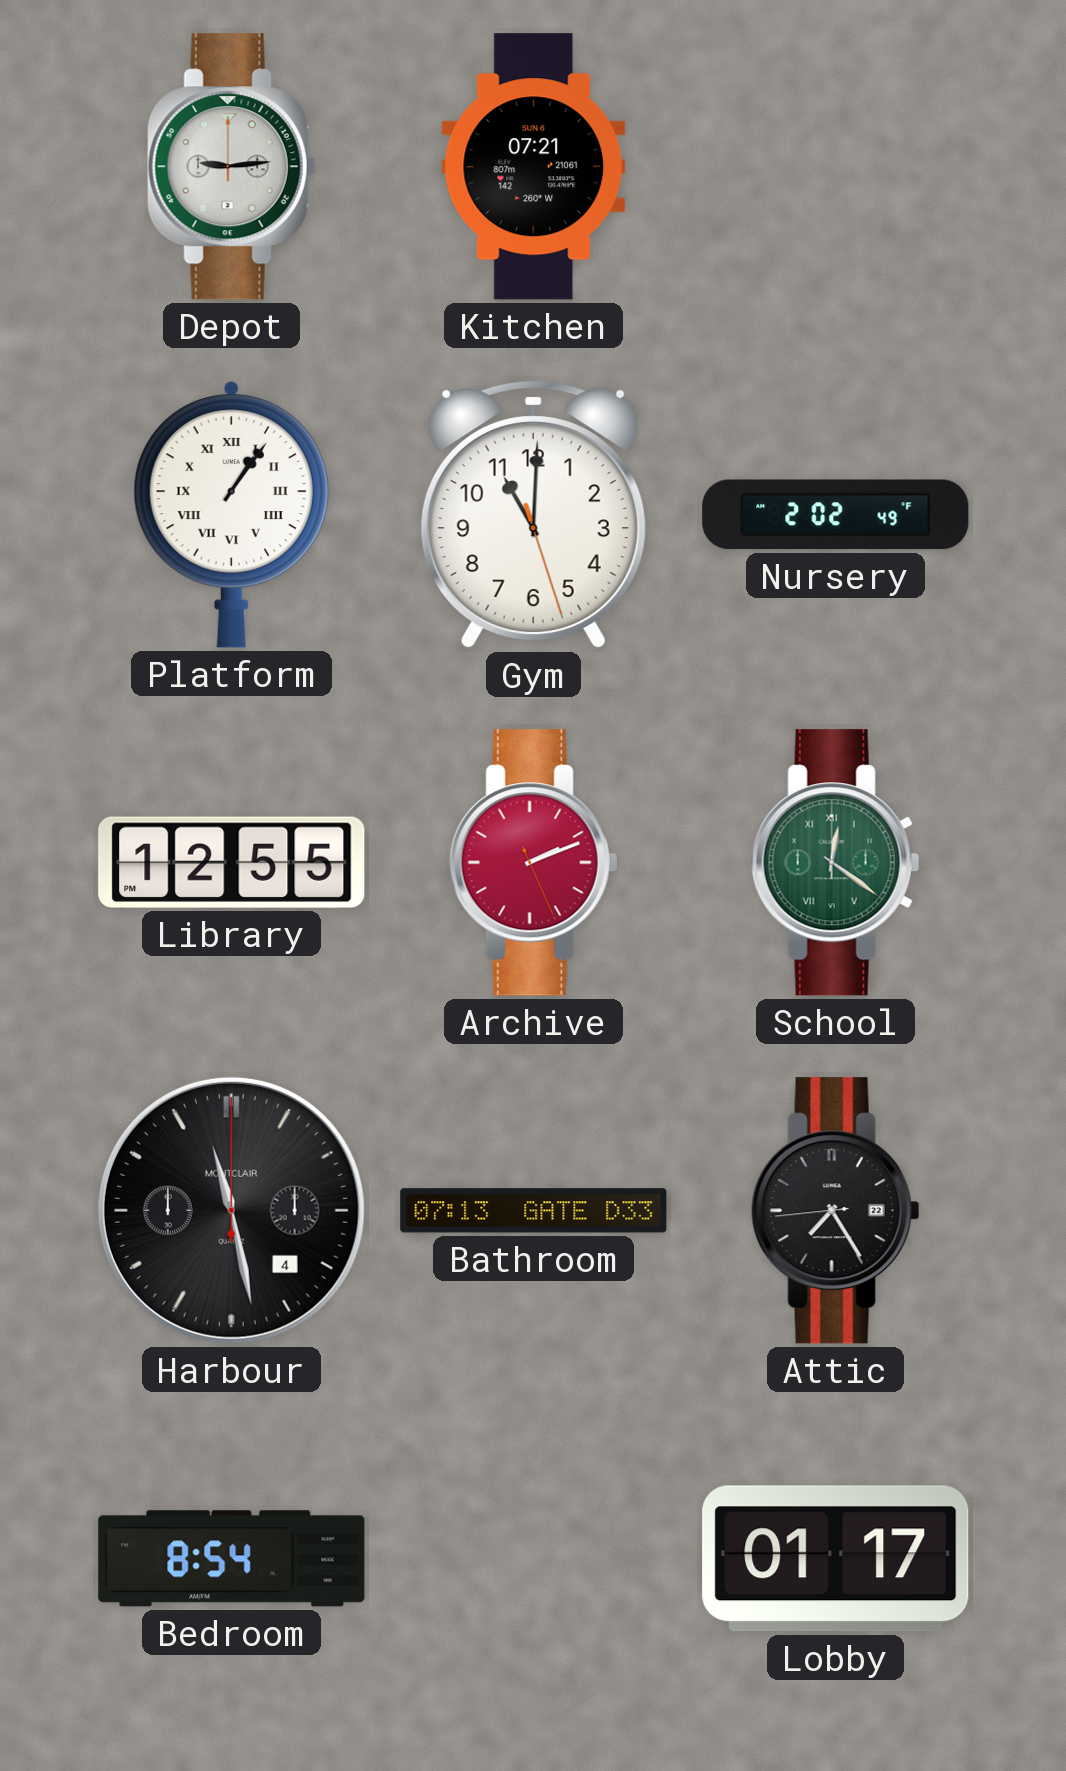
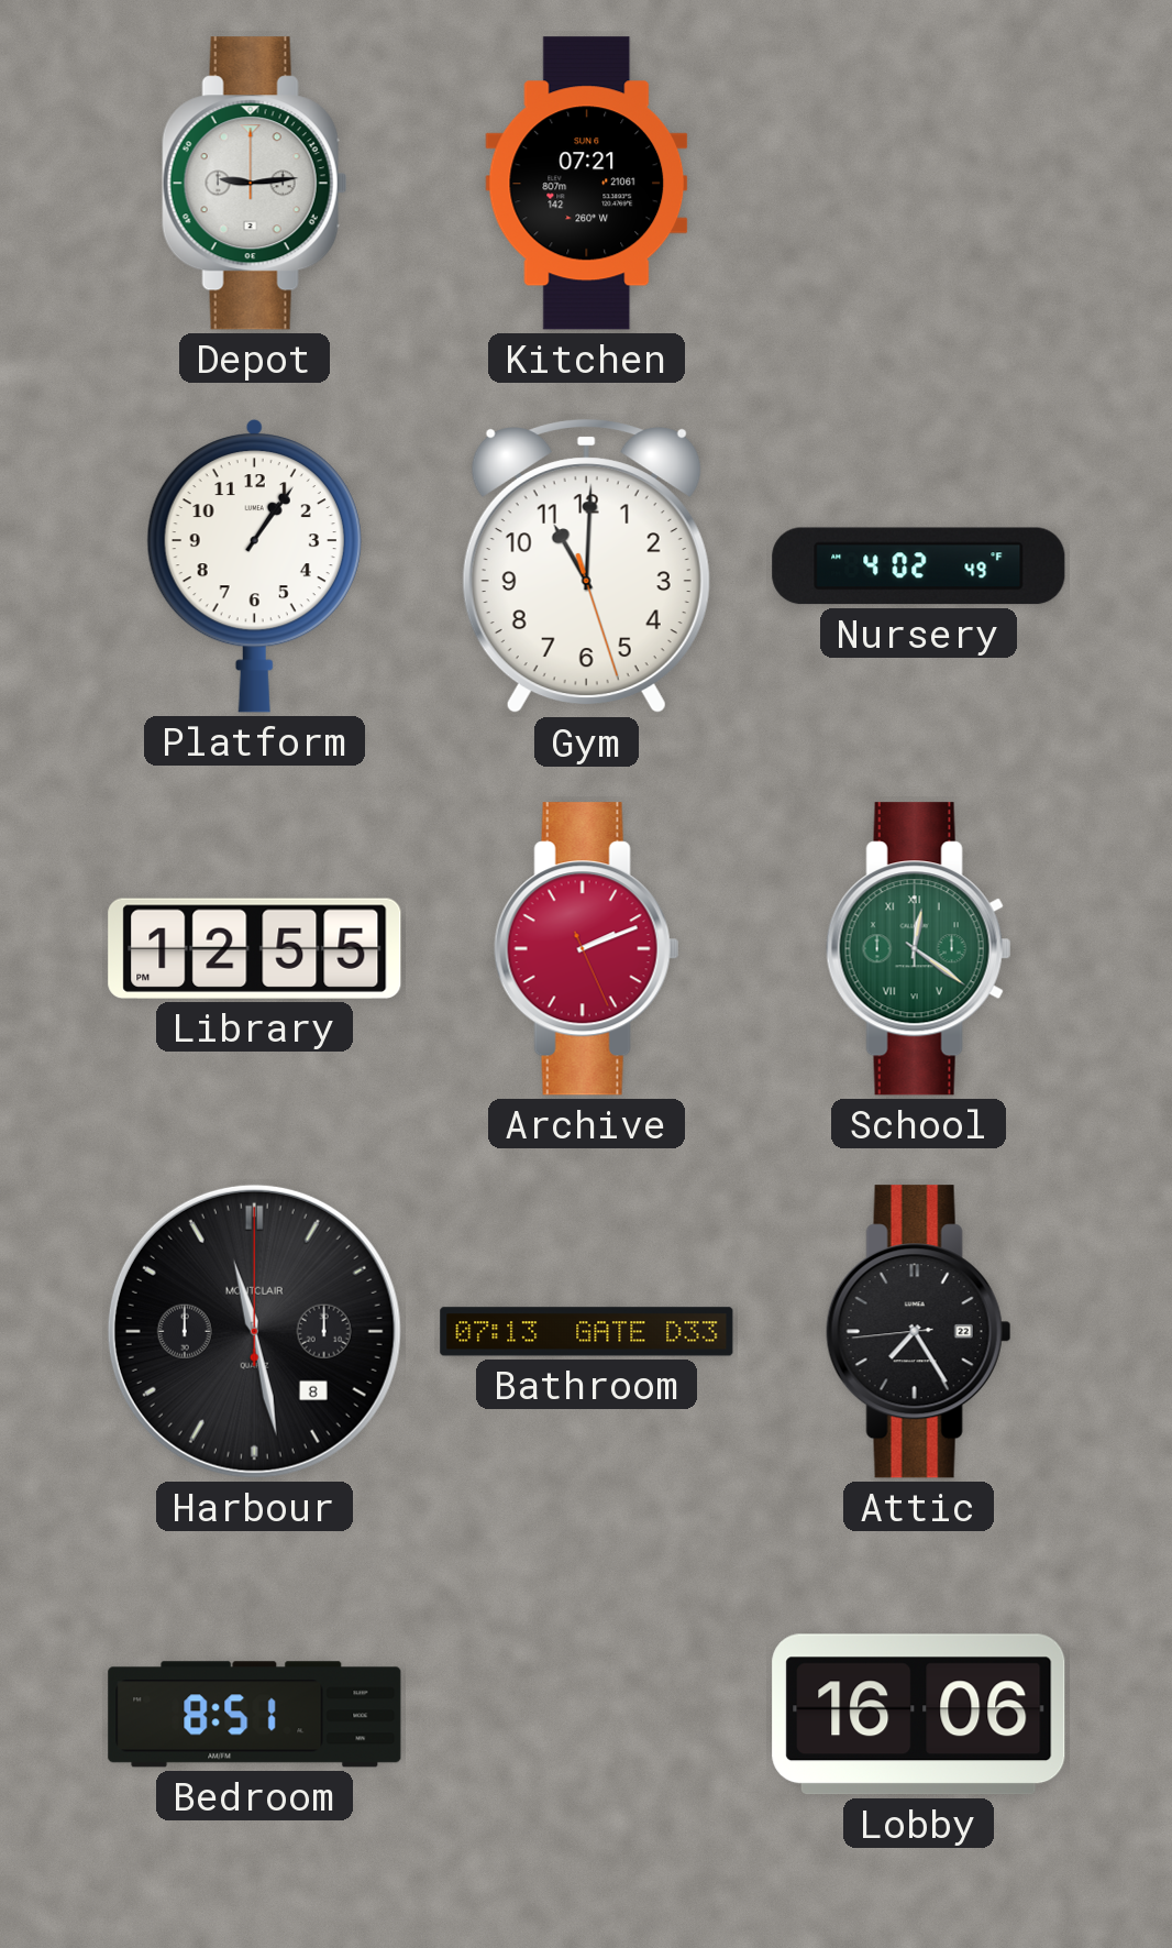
Platform numerals: Roman -> Arabic
Nursery: 2:02 -> 4:02
Harbour date: 4 -> 8
Bedroom: 8:54 -> 8:51
Lobby: 01:17 -> 16:06
